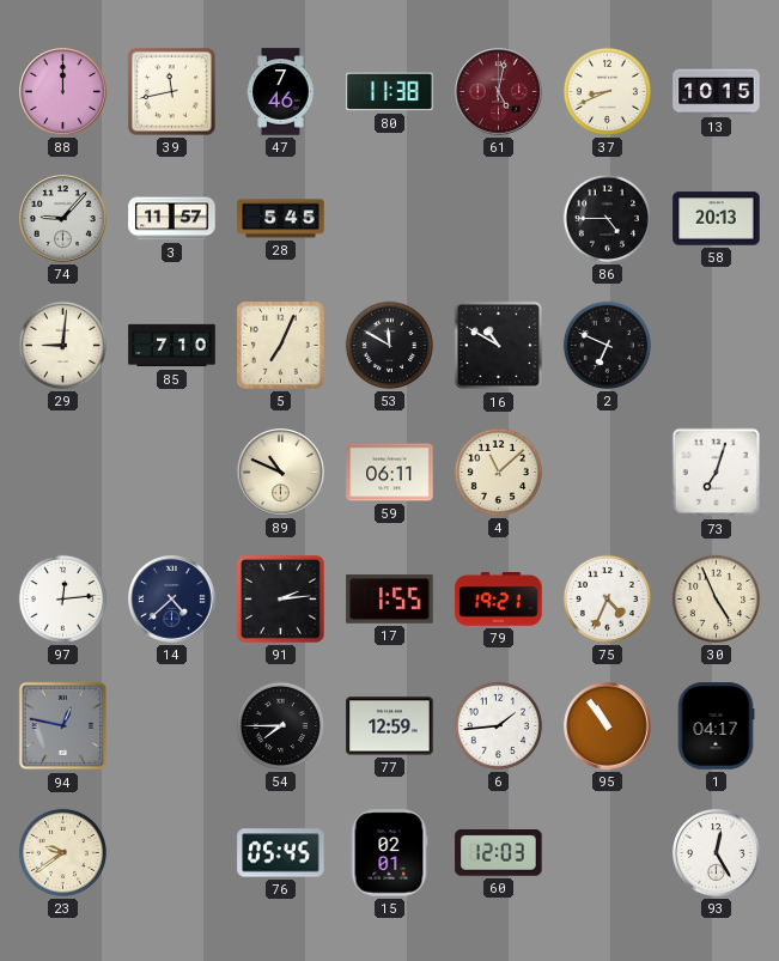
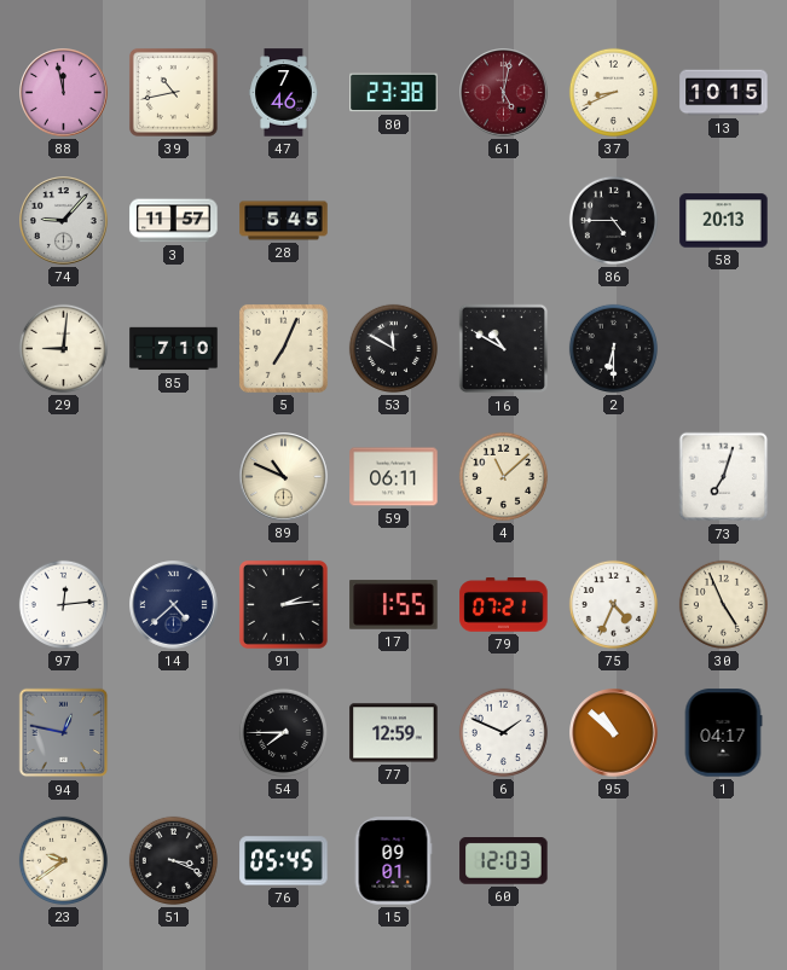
88: 12:00 -> 11:58
39: 11:43 -> 10:43
80: 11:38 -> 23:38
2: 6:49 -> 6:30
79: 19:21 -> 07:21
6: 1:44 -> 1:49
95: 10:54 -> 10:52
51: none -> 3:19
15: 02:01 -> 09:01
93: 12:25 -> none
